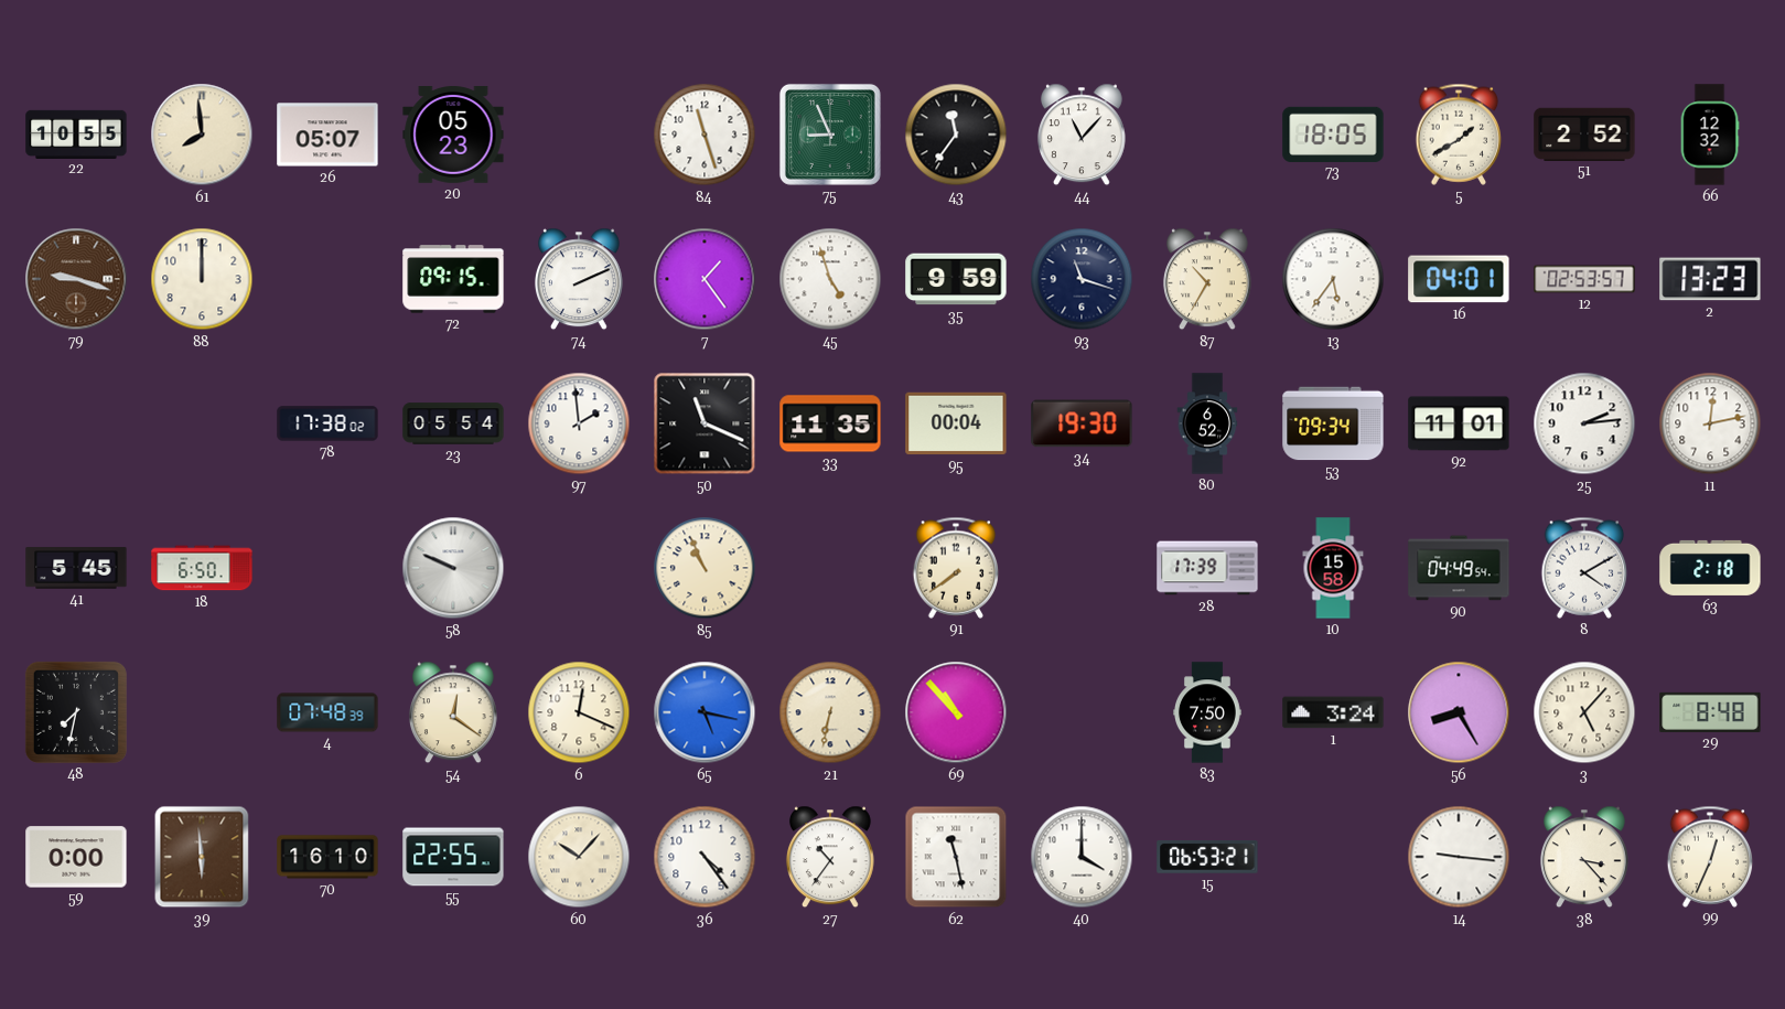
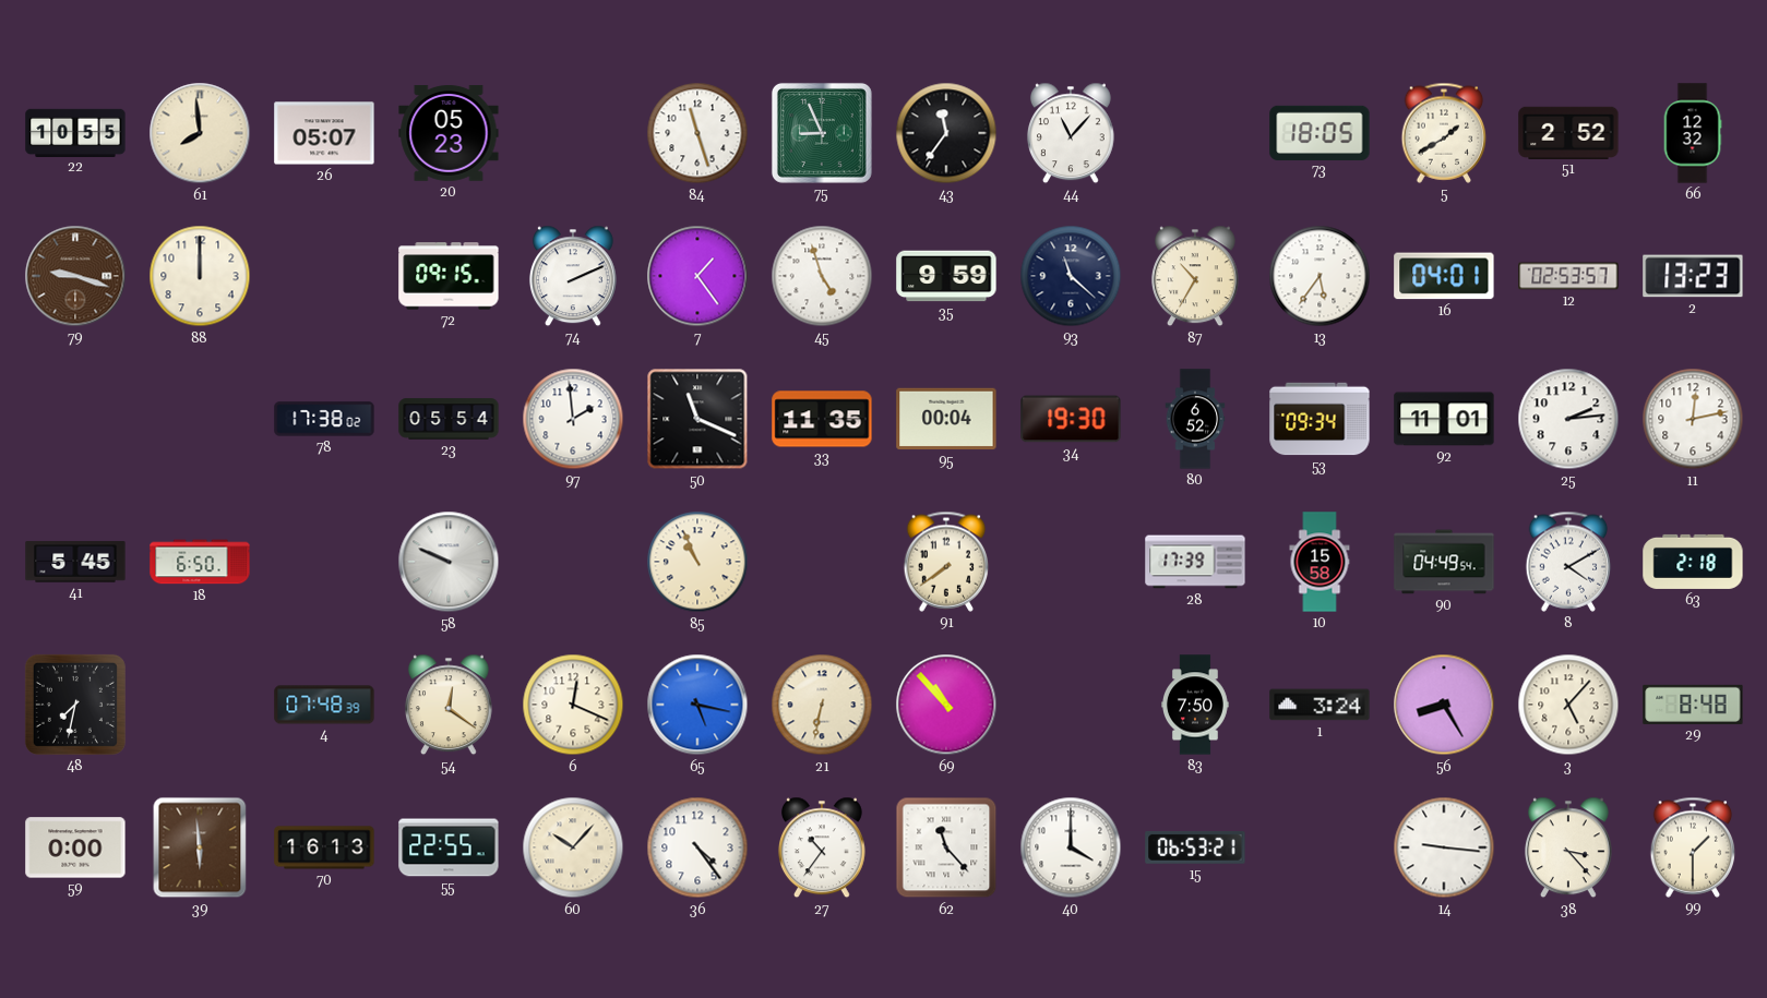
93: 11:18 -> 11:22
70: 16:10 -> 16:13
62: 11:28 -> 11:23
99: 12:34 -> 1:30
